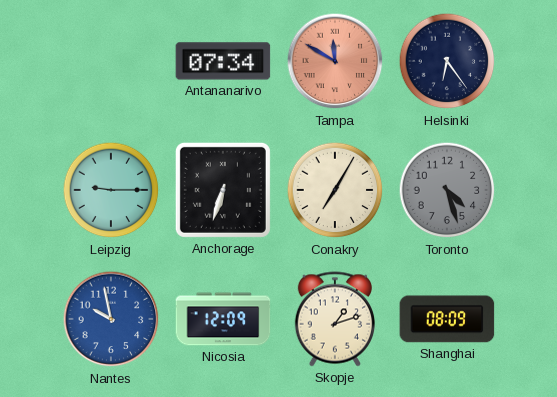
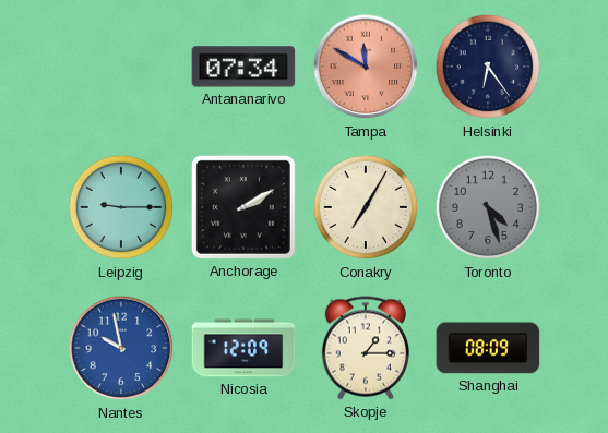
Anchorage: 6:33 -> 2:10
Skopje: 1:12 -> 1:15
